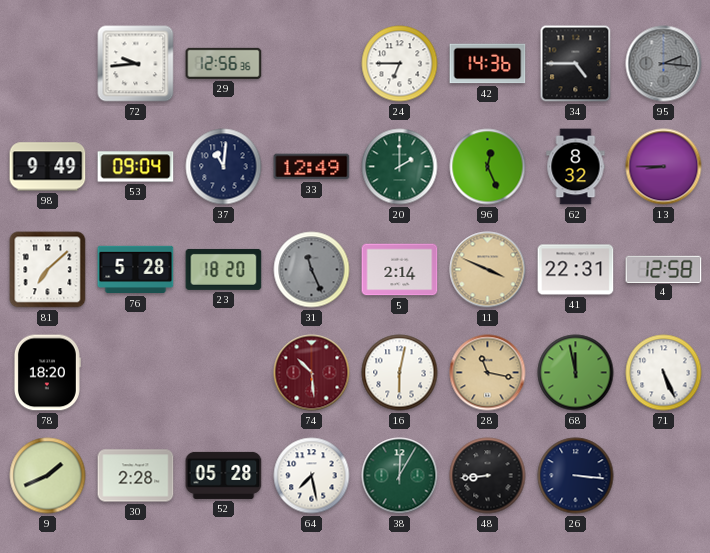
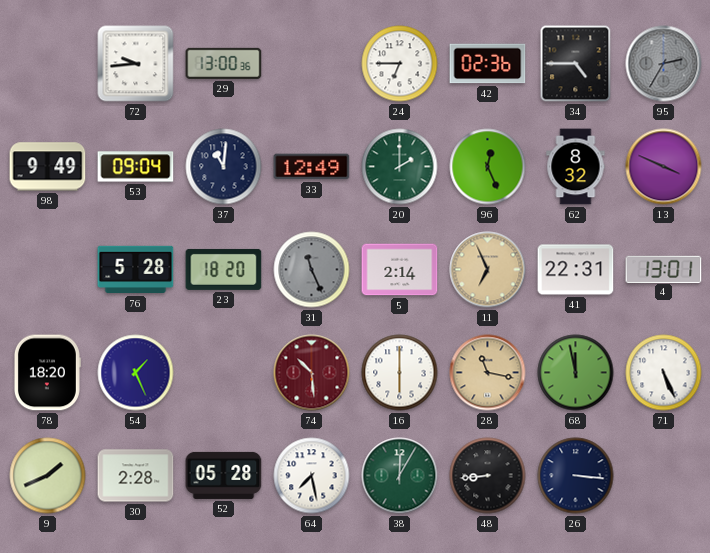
29: 12:56 -> 13:00
42: 14:36 -> 02:36
95: 2:16 -> 2:35
13: 8:45 -> 3:49
81: 7:08 -> none
11: 3:49 -> 6:56
4: 12:58 -> 13:01
54: none -> 1:26
16: 6:02 -> 6:00
